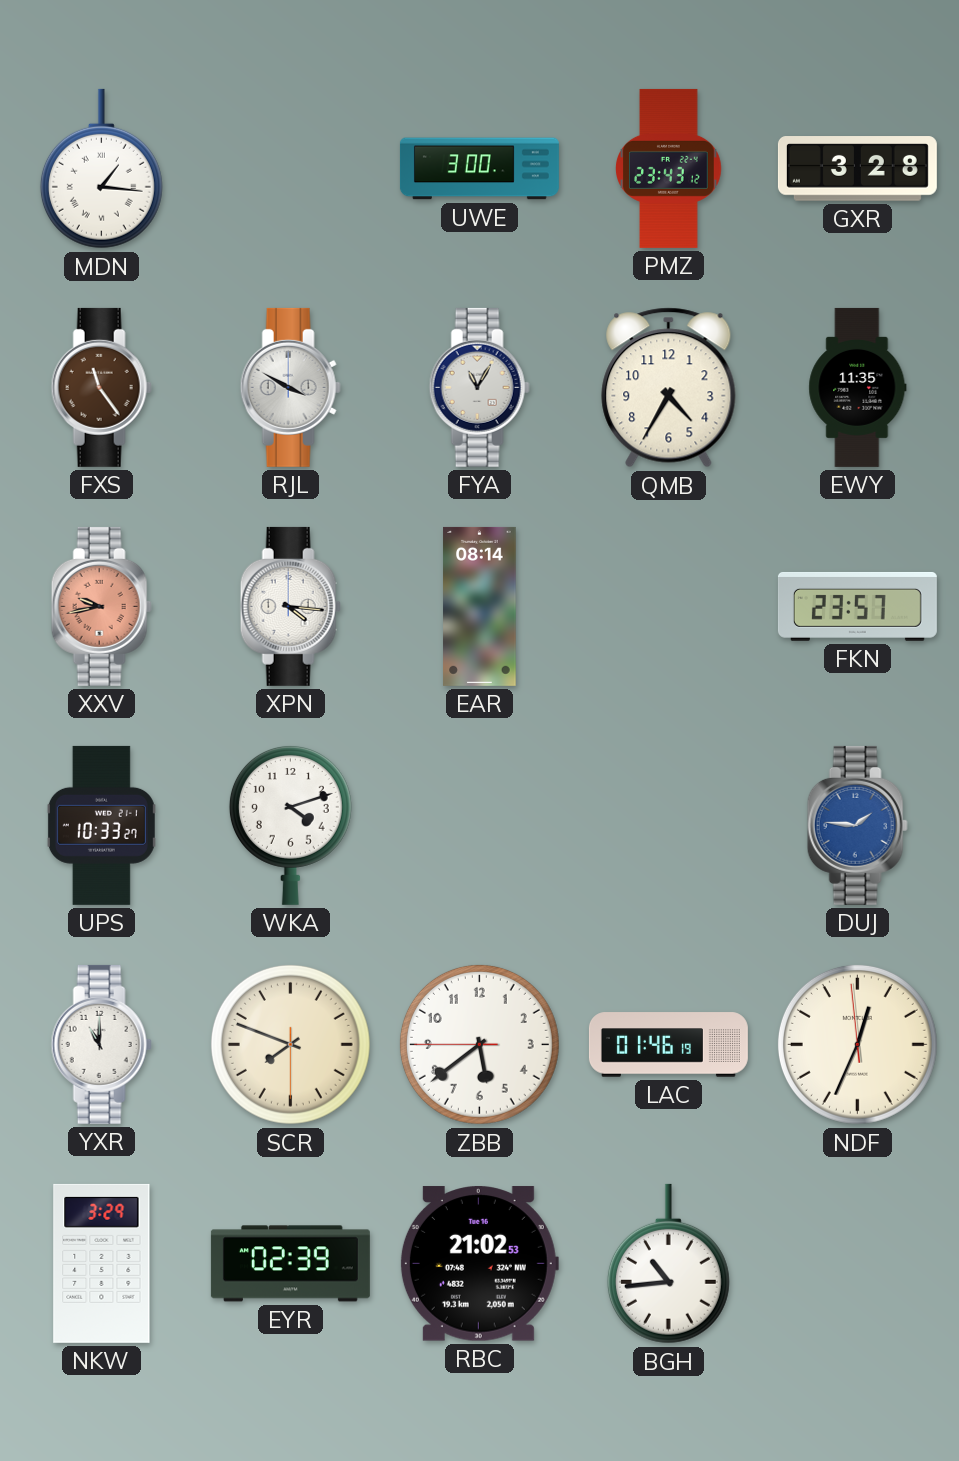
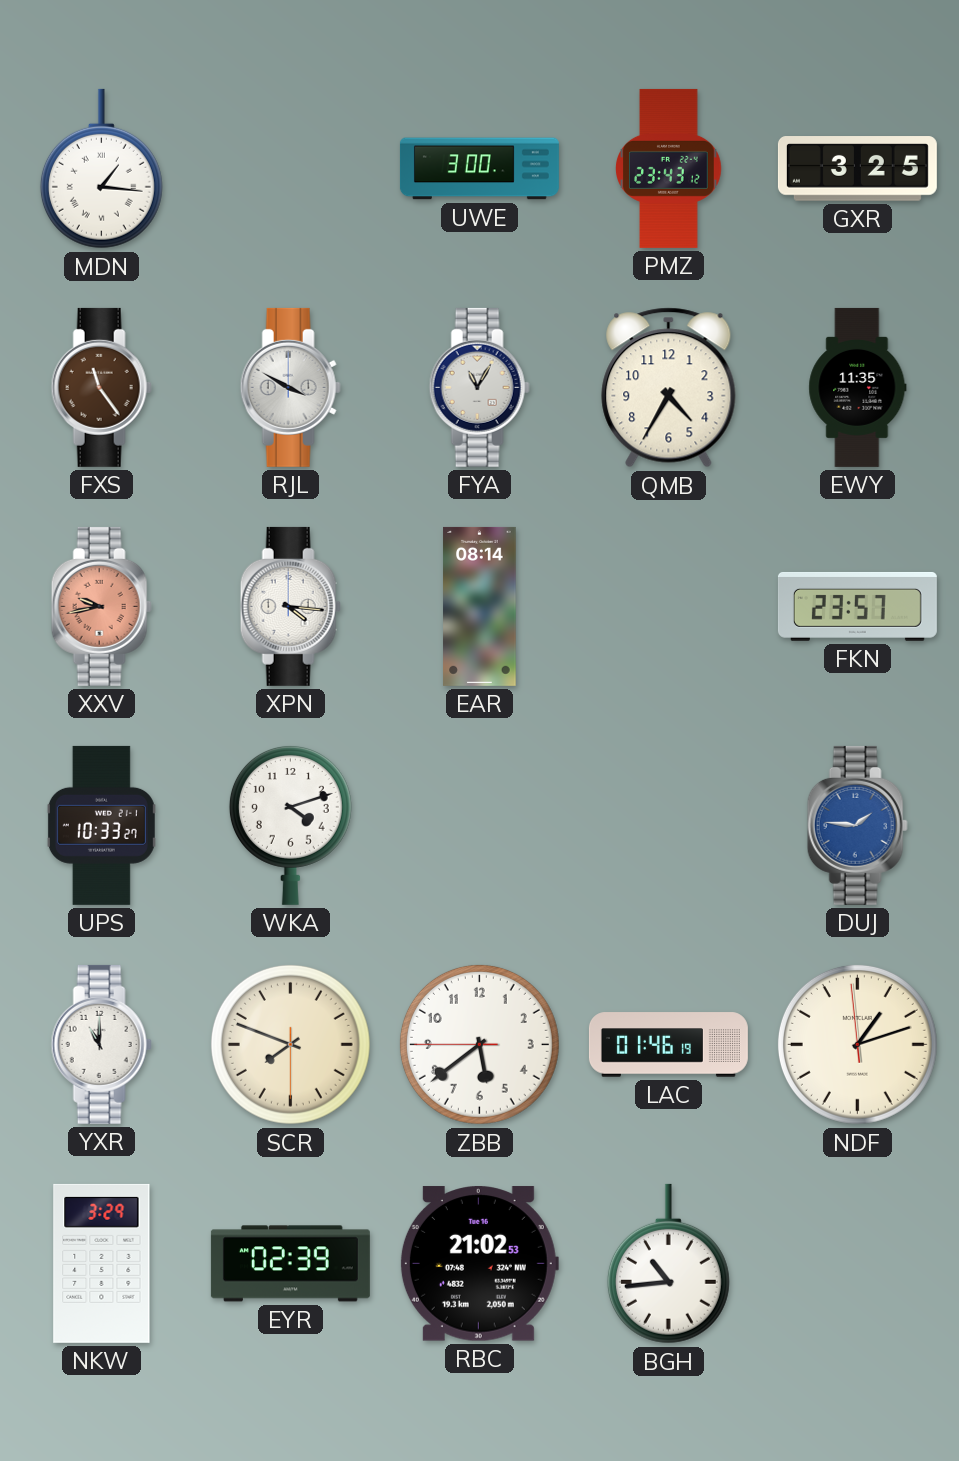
GXR: 3:28 -> 3:25
NDF: 12:33 -> 1:11
